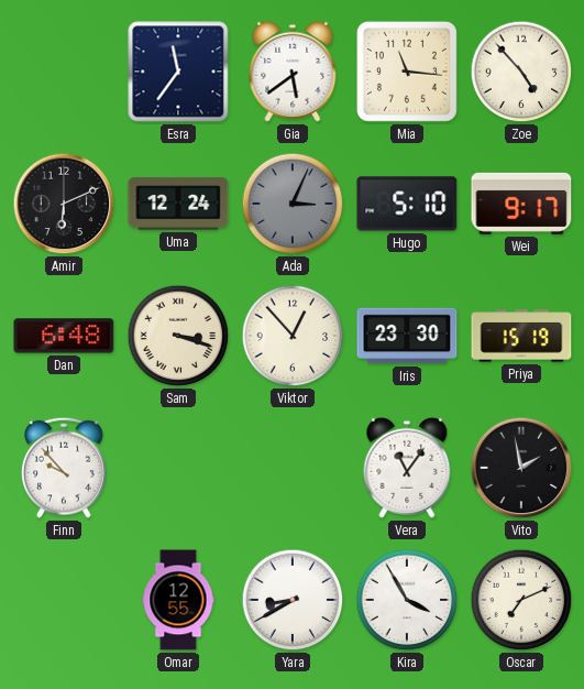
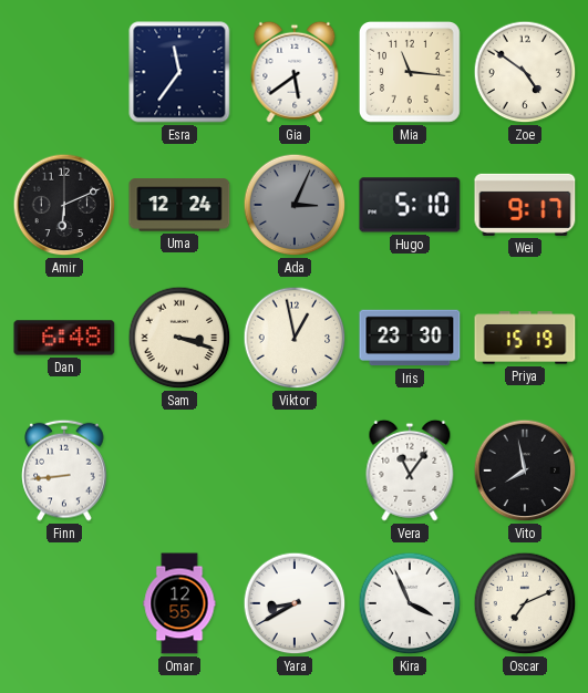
Zoe: 4:53 -> 4:51
Viktor: 12:53 -> 12:58
Finn: 9:53 -> 8:44
Vito: 1:58 -> 7:58
Kira: 3:55 -> 3:56
